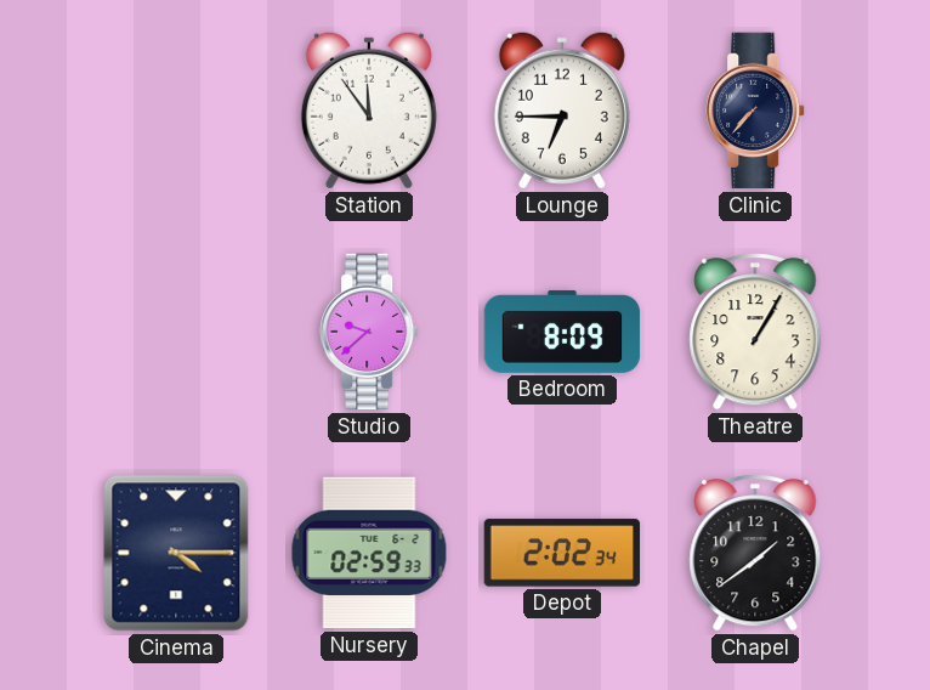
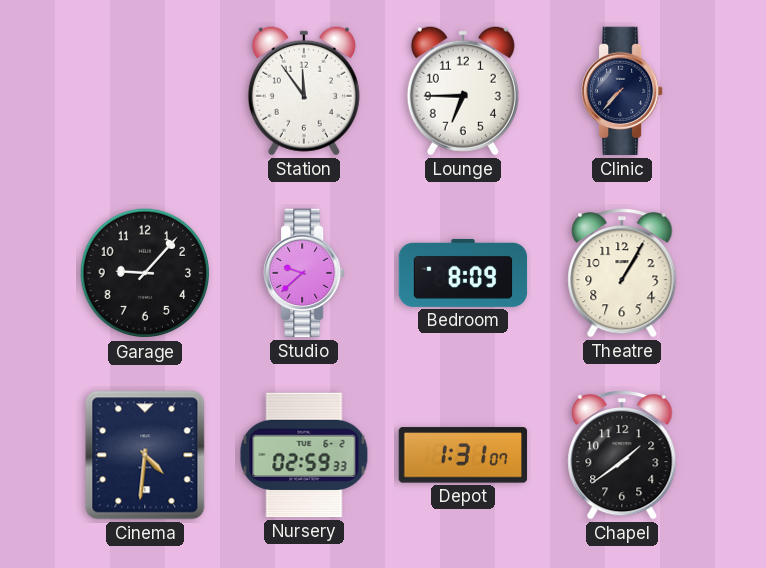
Garage: none -> 9:07
Cinema: 4:15 -> 4:31
Depot: 2:02 -> 1:31
